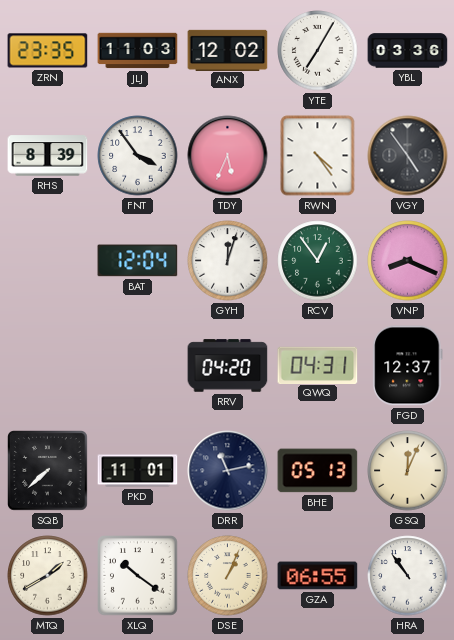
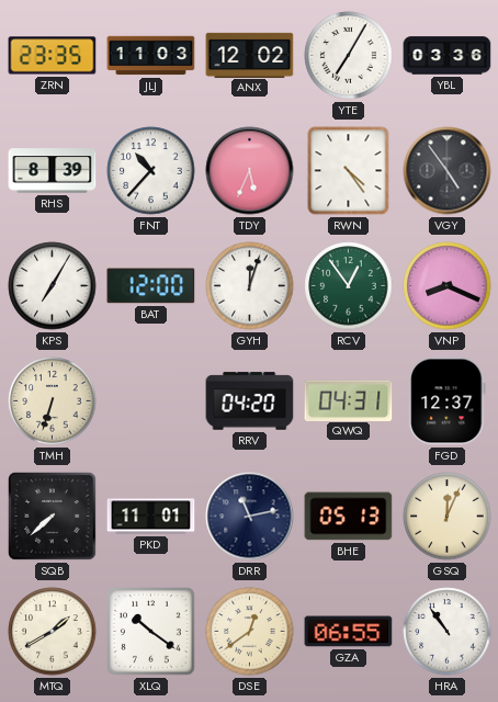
FNT: 3:54 -> 10:37
KPS: none -> 7:05
BAT: 12:04 -> 12:00
TMH: none -> 6:33
DSE: 1:04 -> 12:39
